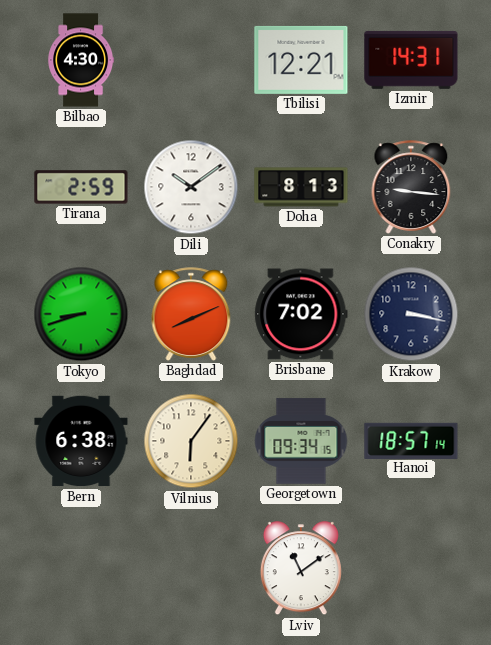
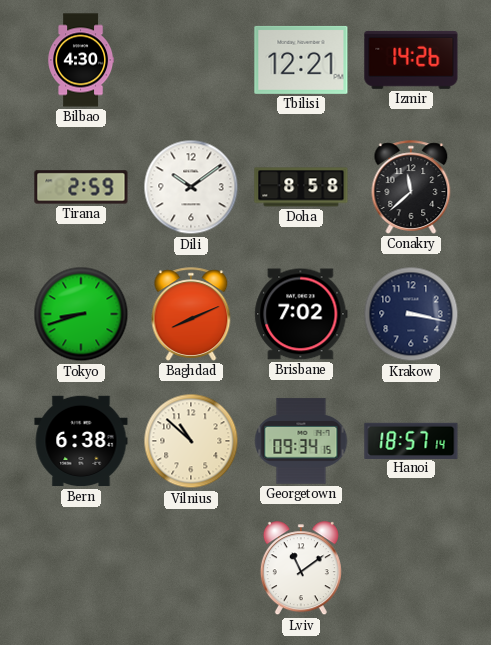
Izmir: 14:31 -> 14:26
Doha: 8:13 -> 8:58
Conakry: 9:16 -> 11:38
Vilnius: 6:06 -> 10:52
